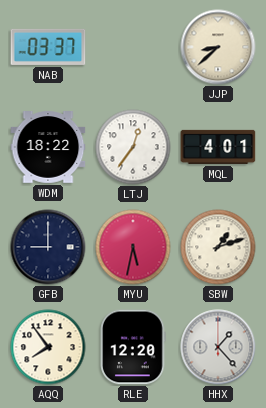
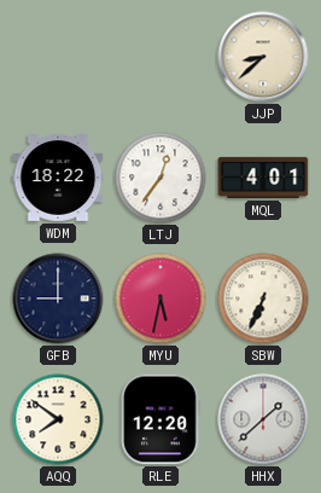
NAB: 03:37 -> none
SBW: 1:12 -> 6:34
AQQ: 7:54 -> 7:51
HHX: 1:23 -> 1:38
